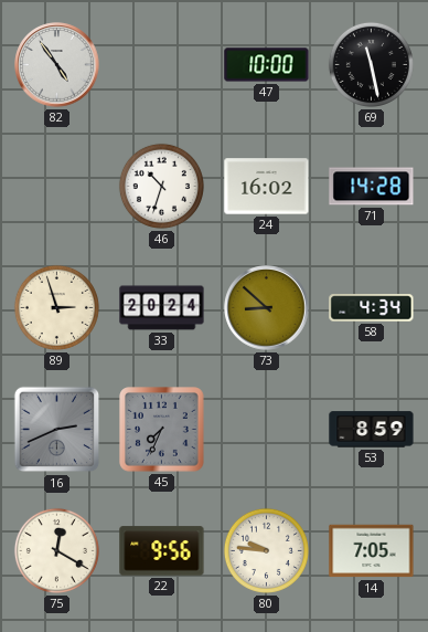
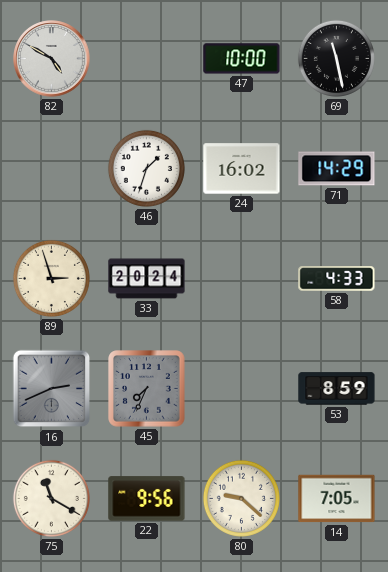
82: 4:54 -> 4:50
46: 10:33 -> 1:33
71: 14:28 -> 14:29
73: 8:52 -> none
58: 4:34 -> 4:33
75: 12:20 -> 11:20
80: 9:46 -> 9:22
